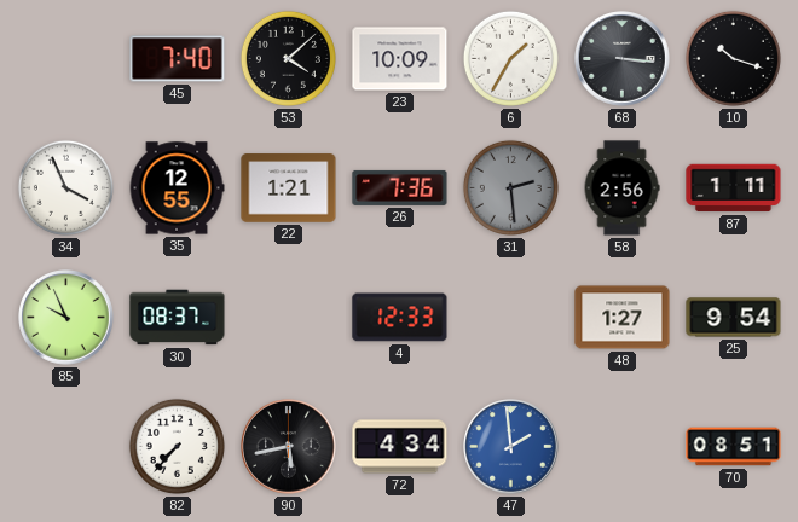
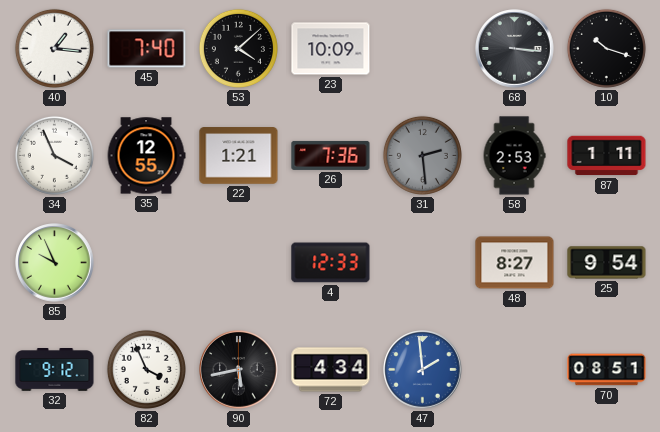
40: none -> 1:16
6: 1:35 -> none
58: 2:56 -> 2:53
30: 08:37 -> none
48: 1:27 -> 8:27
32: none -> 9:12
82: 7:37 -> 3:56
